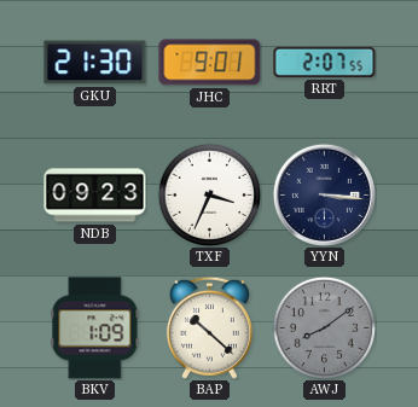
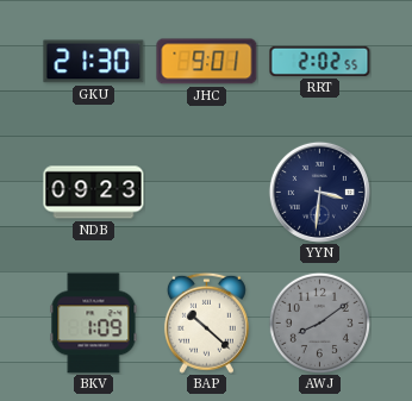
RRT: 2:07 -> 2:02
TXF: 3:34 -> none
YYN: 3:16 -> 3:31
